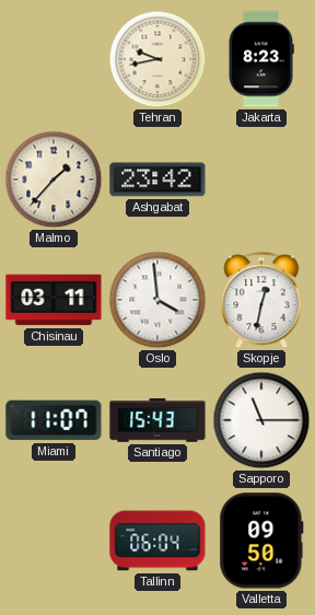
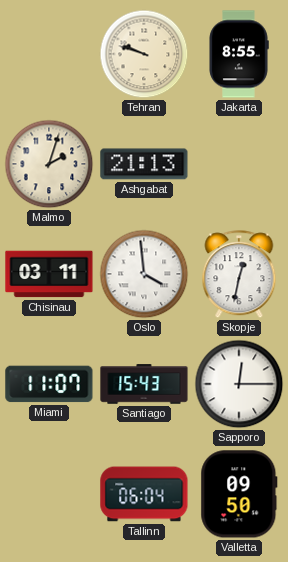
Tehran: 9:43 -> 9:48
Jakarta: 8:23 -> 8:55
Malmo: 1:37 -> 2:03
Ashgabat: 23:42 -> 21:13
Sapporo: 11:15 -> 12:15
